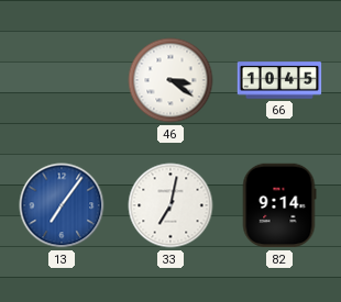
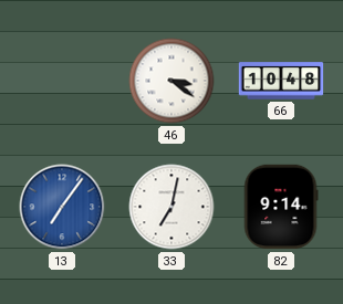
66: 10:45 -> 10:48
